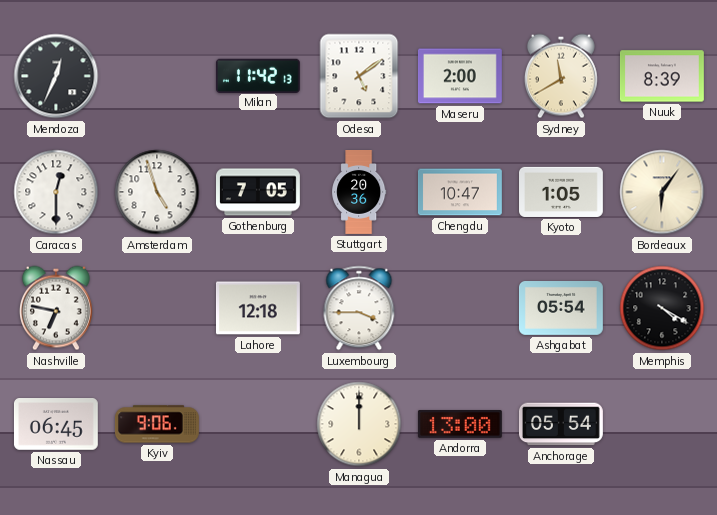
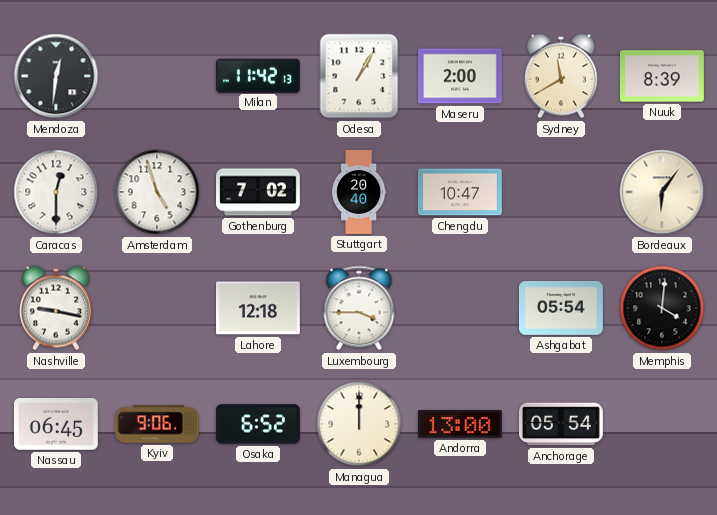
Mendoza: 12:34 -> 12:31
Odesa: 5:09 -> 1:05
Gothenburg: 7:05 -> 7:02
Stuttgart: 20:36 -> 20:40
Kyoto: 1:05 -> none
Nashville: 6:47 -> 9:17
Memphis: 4:20 -> 4:01
Osaka: none -> 6:52
